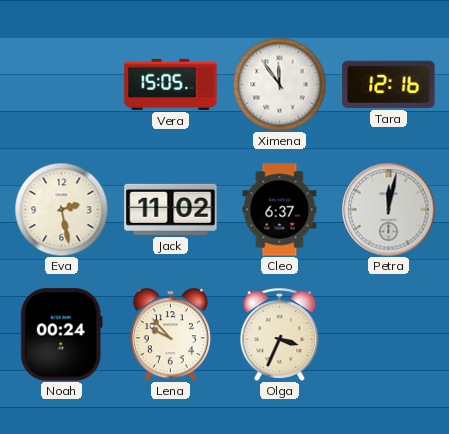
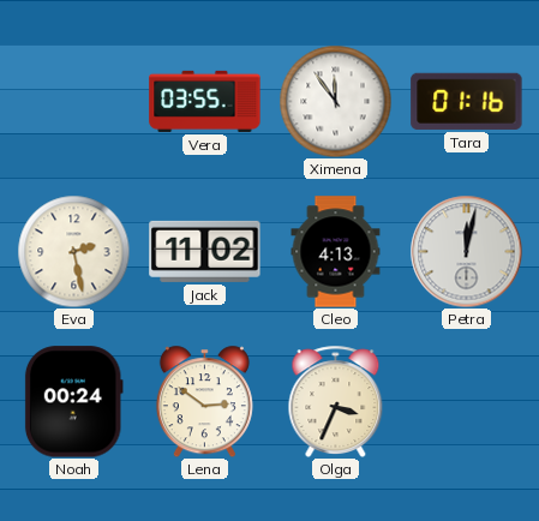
Vera: 15:05 -> 03:55
Tara: 12:16 -> 01:16
Cleo: 6:37 -> 4:13
Lena: 9:53 -> 2:51
